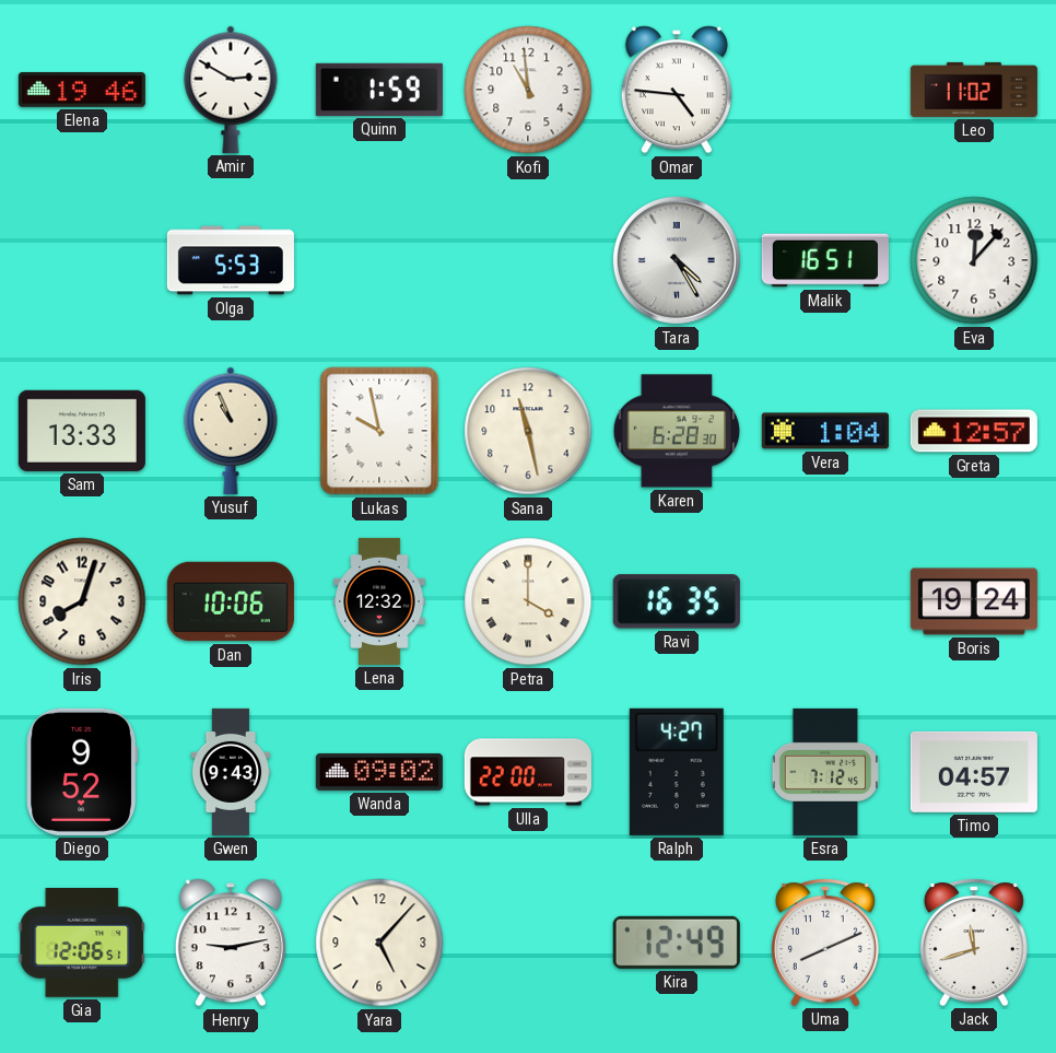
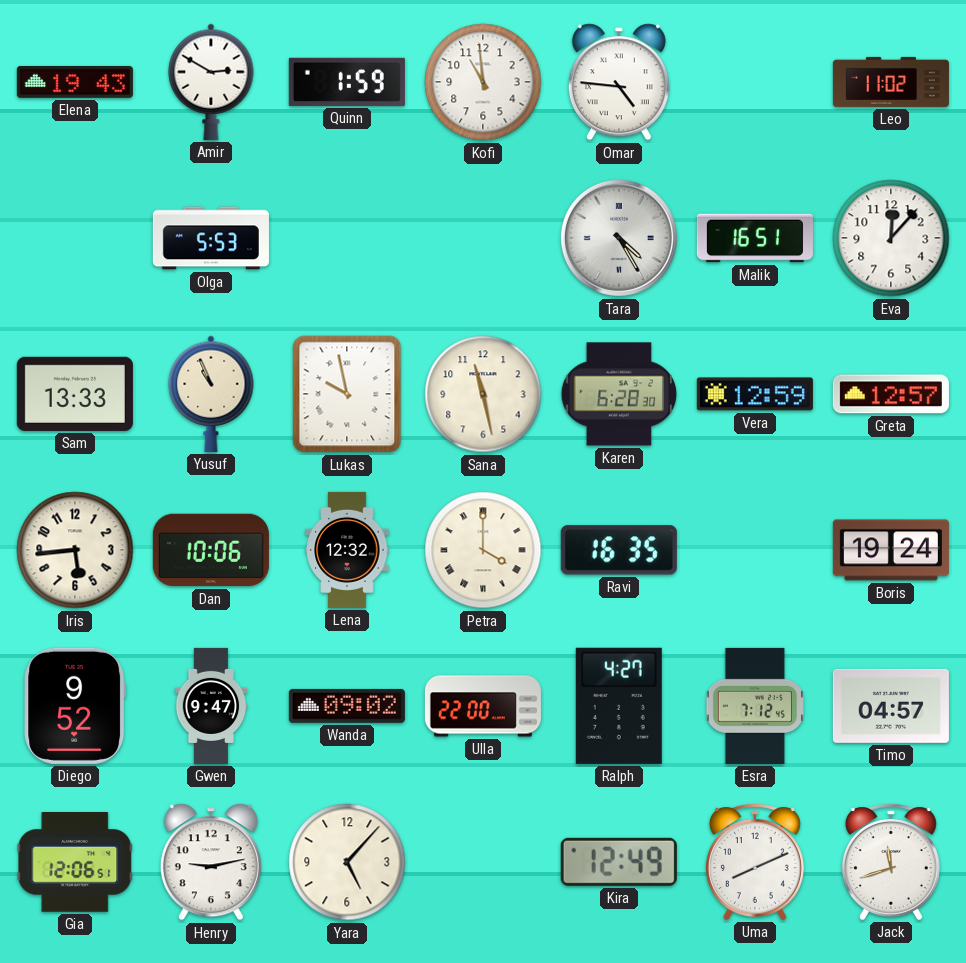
Elena: 19:46 -> 19:43
Vera: 1:04 -> 12:59
Iris: 8:03 -> 5:44
Gwen: 9:43 -> 9:47
